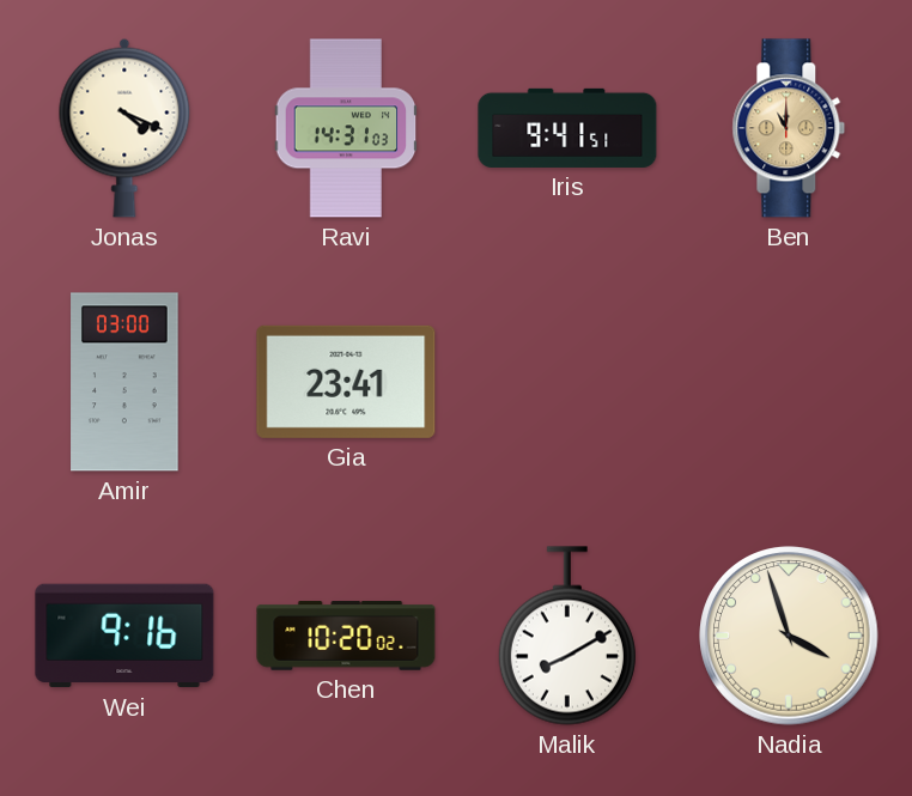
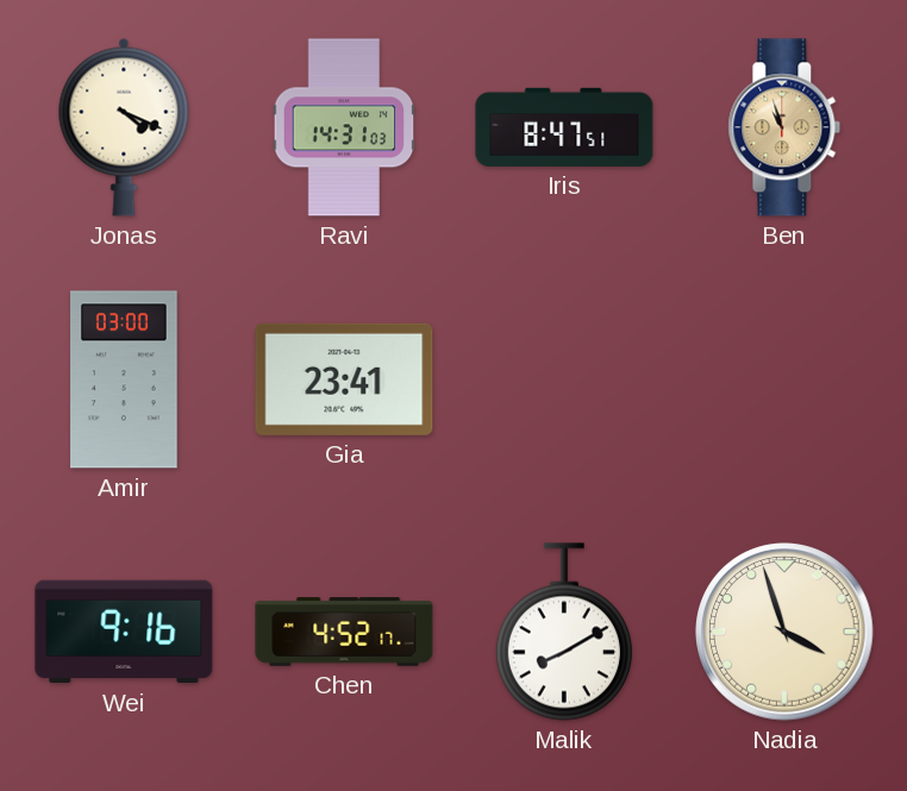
Iris: 9:41 -> 8:47
Ben: 11:00 -> 10:57
Chen: 10:20 -> 4:52
